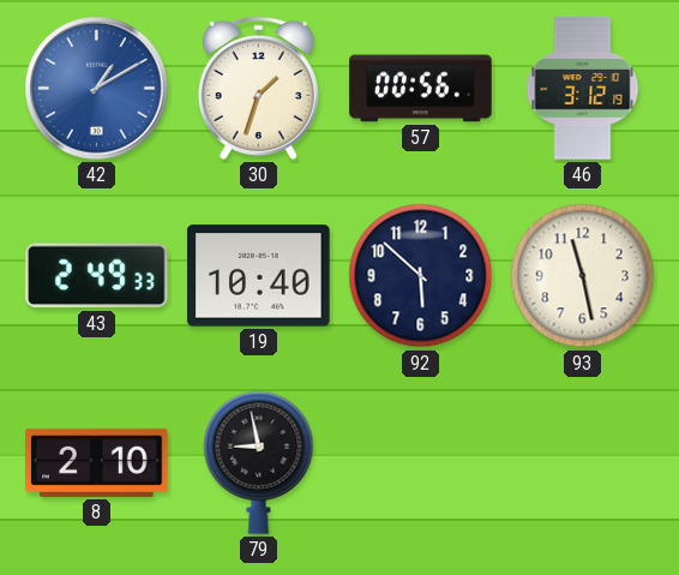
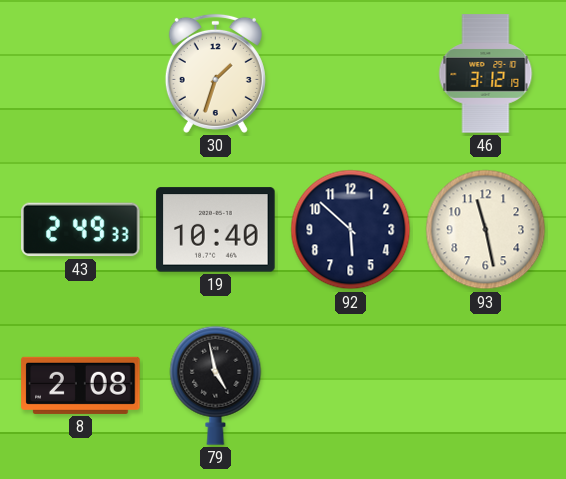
42: 1:10 -> none
57: 00:56 -> none
8: 2:10 -> 2:08
79: 8:58 -> 4:58
